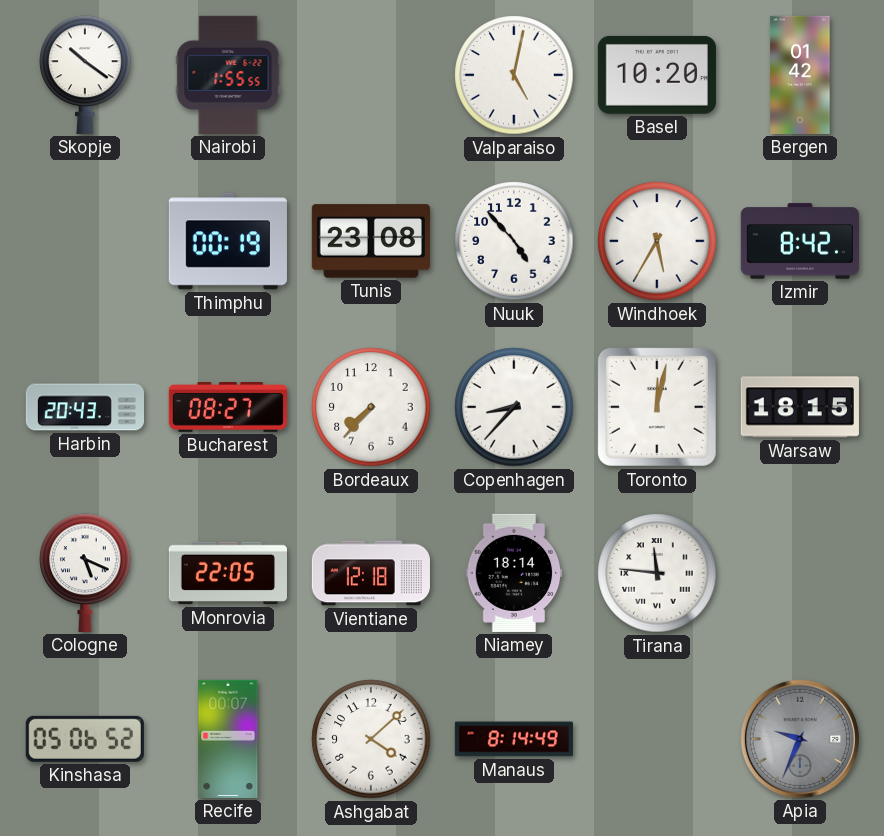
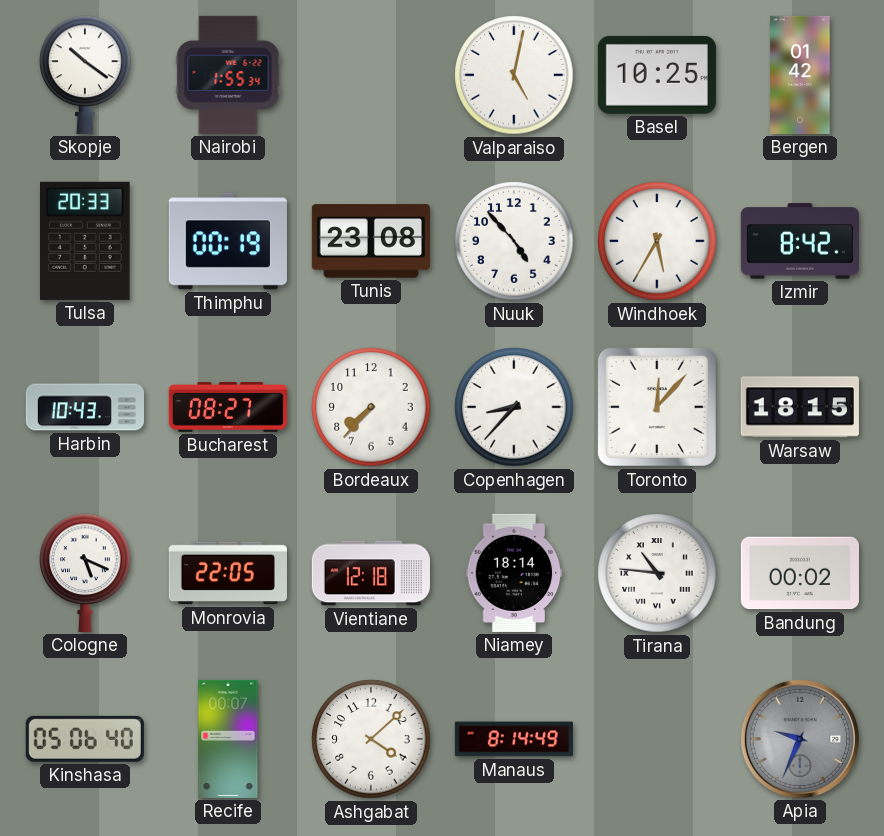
Nairobi: 1:55:55 -> 1:55:34
Basel: 10:20 -> 10:25
Tulsa: none -> 20:33
Harbin: 20:43 -> 10:43
Toronto: 12:02 -> 12:07
Tirana: 11:46 -> 10:46
Bandung: none -> 00:02
Kinshasa: 05:06:52 -> 05:06:40
